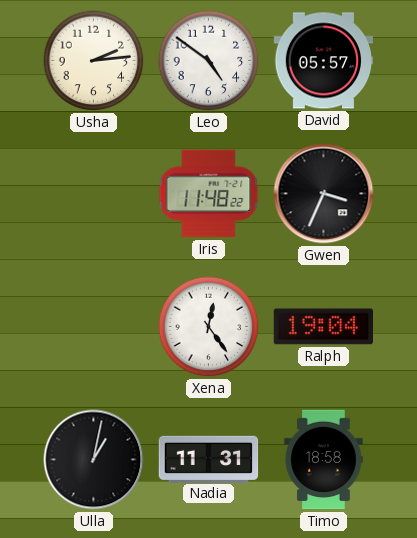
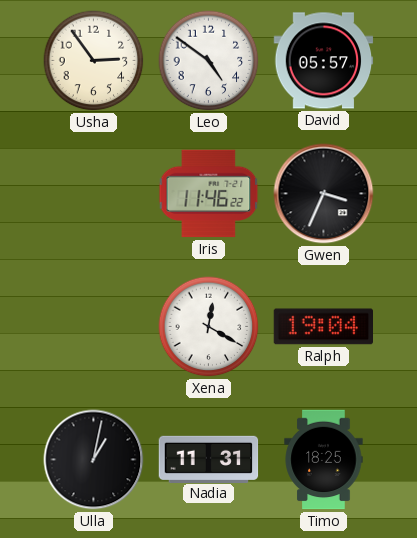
Usha: 2:14 -> 2:54
Iris: 11:48 -> 11:46
Xena: 12:24 -> 12:20
Timo: 18:58 -> 18:25
